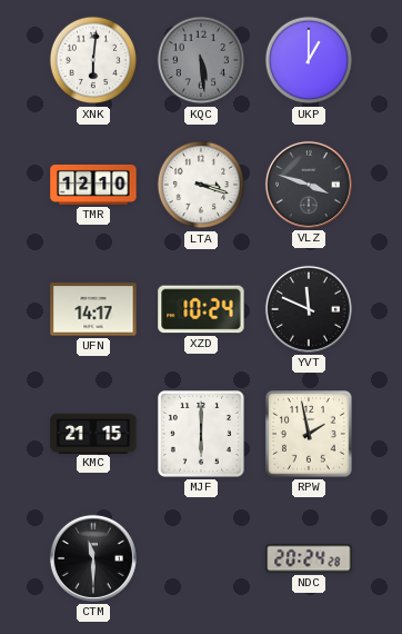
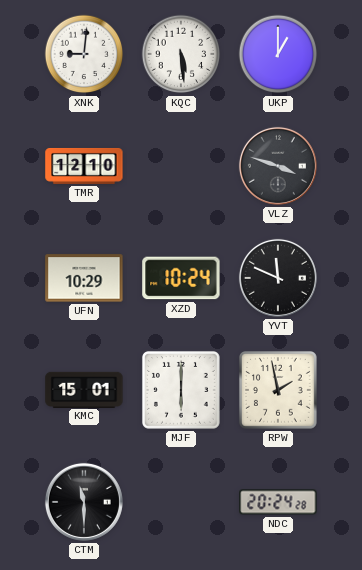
XNK: 6:01 -> 9:01
KQC dial: grey -> white
LTA: 3:18 -> none
UFN: 14:17 -> 10:29
KMC: 21:15 -> 15:01
